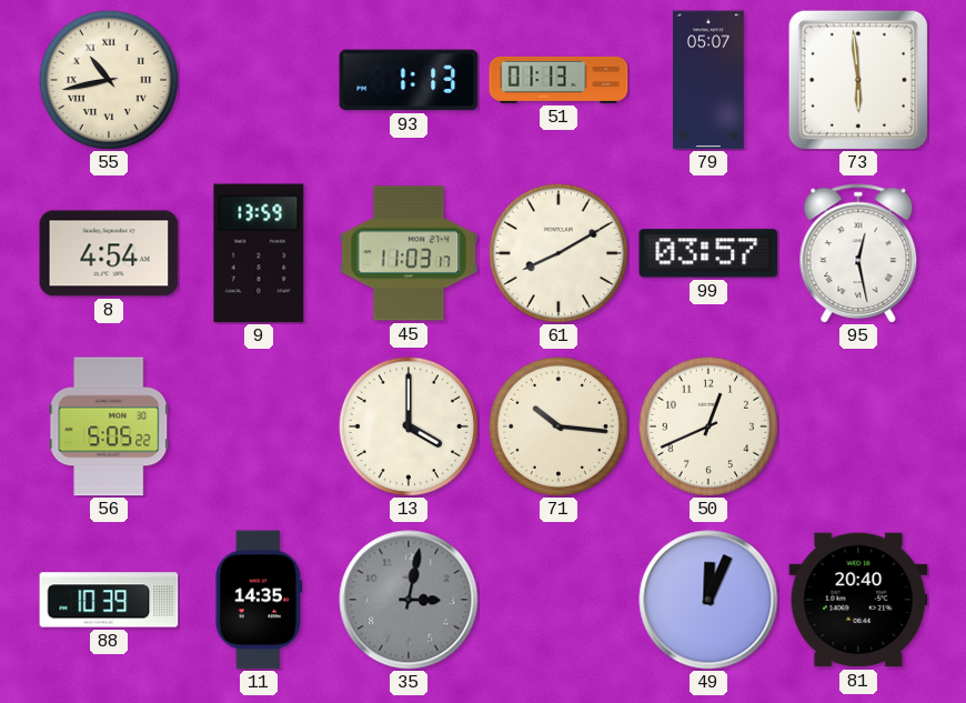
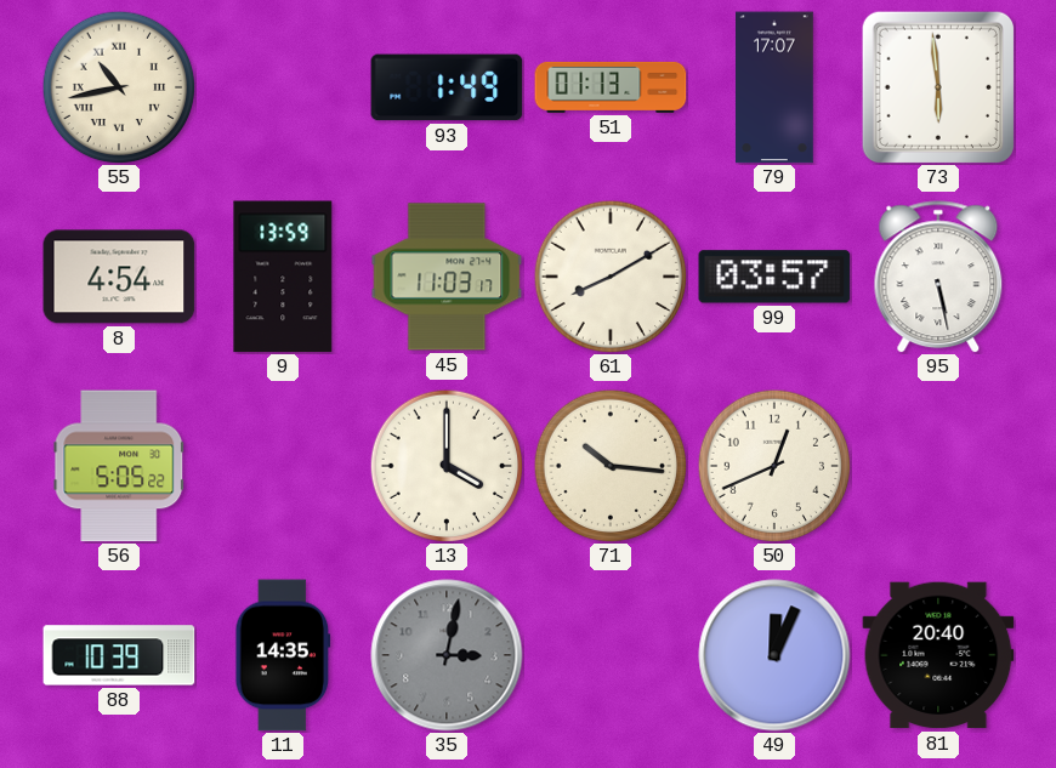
93: 1:13 -> 1:49
79: 05:07 -> 17:07
95: 12:28 -> 5:28
